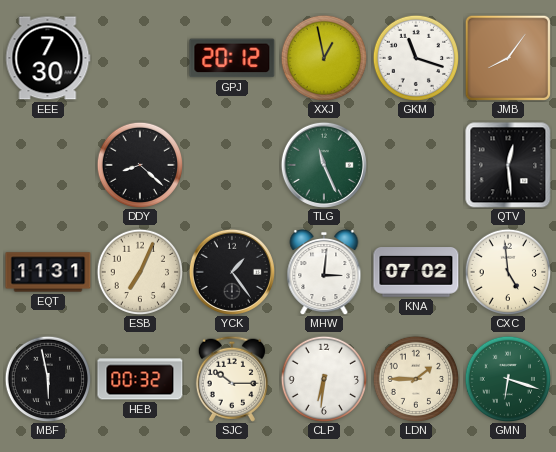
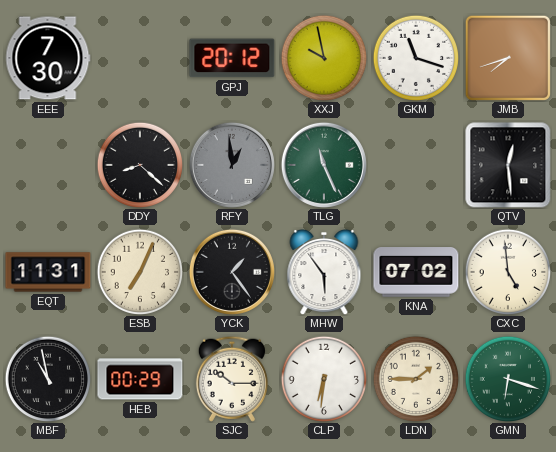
XXJ: 12:58 -> 9:58
JMB: 8:06 -> 7:42
RFY: none -> 12:59
MHW: 3:01 -> 5:54
MBF: 5:58 -> 10:58
HEB: 00:32 -> 00:29
